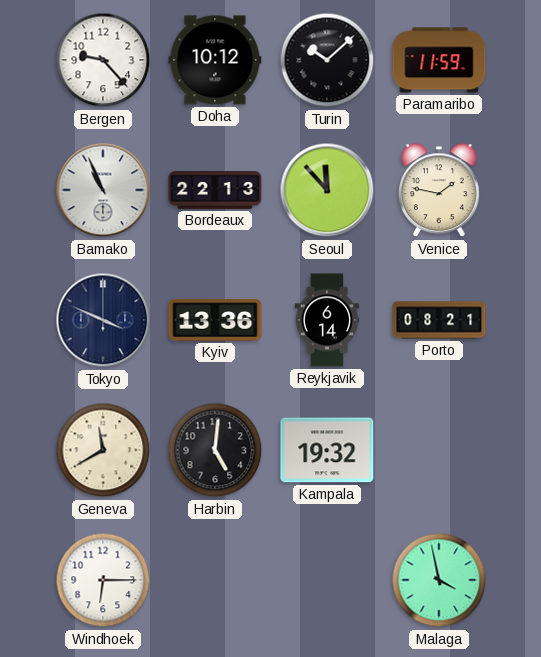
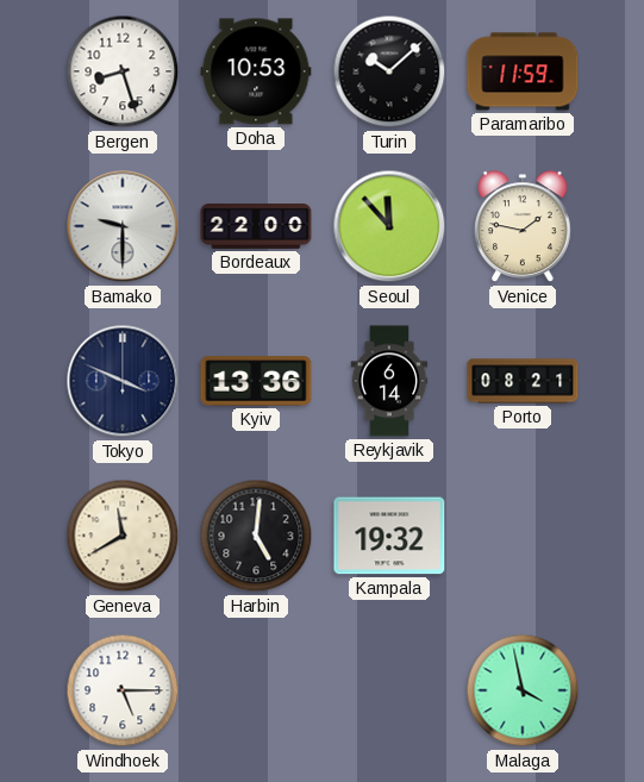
Bergen: 9:23 -> 8:27
Doha: 10:12 -> 10:53
Bamako: 10:56 -> 9:30
Bordeaux: 22:13 -> 22:00
Windhoek: 6:15 -> 5:15
